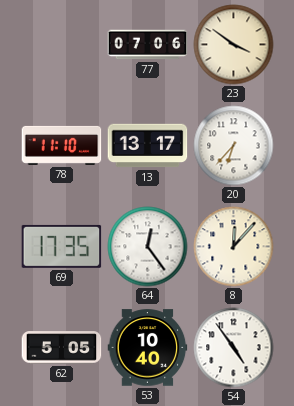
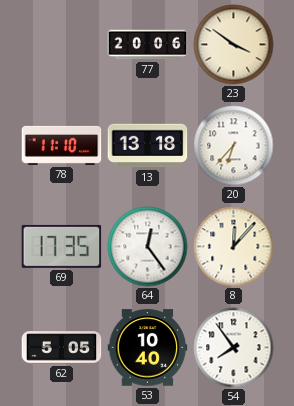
77: 07:06 -> 20:06
13: 13:17 -> 13:18
54: 4:54 -> 7:54
